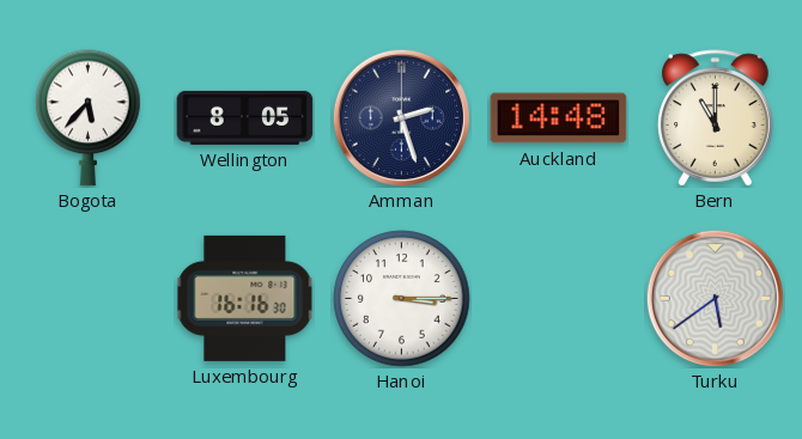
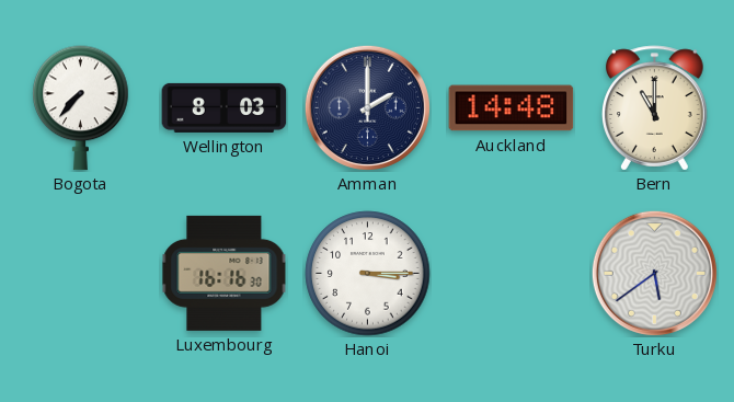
Bogota: 5:37 -> 7:37
Wellington: 8:05 -> 8:03
Amman: 2:27 -> 2:00
